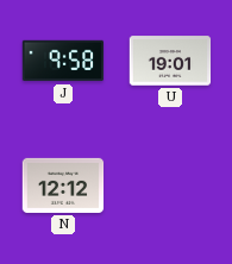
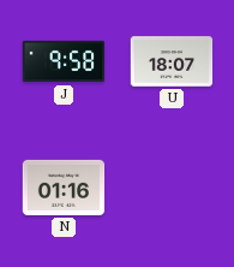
U: 19:01 -> 18:07
N: 12:12 -> 01:16
